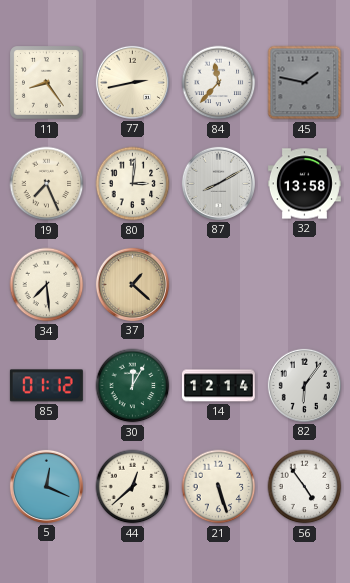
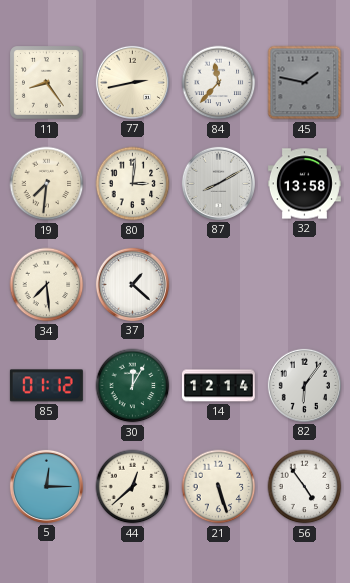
19: 7:26 -> 7:31
37 dial: champagne -> white
5: 12:19 -> 12:15
